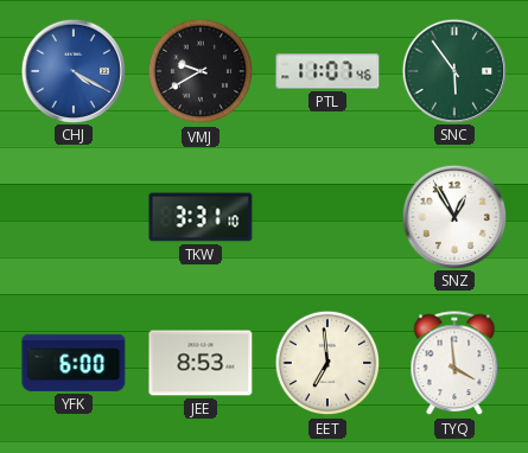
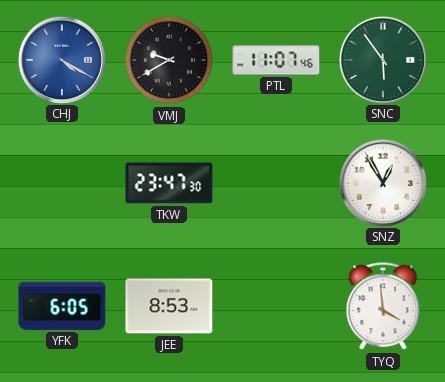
TKW: 3:31 -> 23:47
YFK: 6:00 -> 6:05
EET: 6:59 -> none
